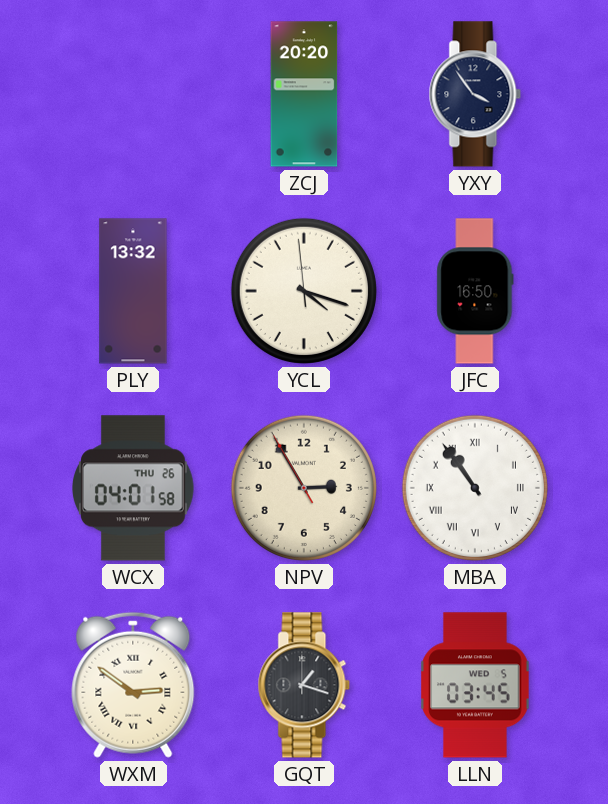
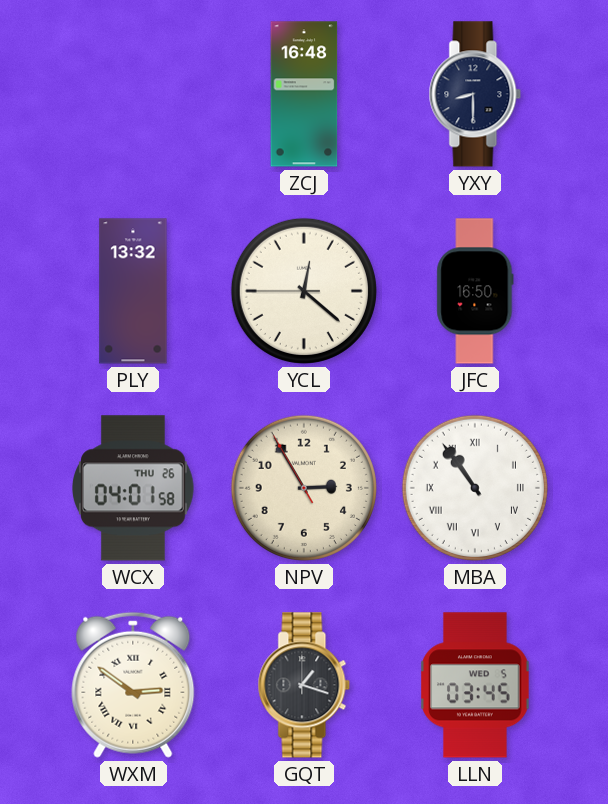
ZCJ: 20:20 -> 16:48
YXY: 3:54 -> 8:30
YCL: 4:17 -> 12:21
